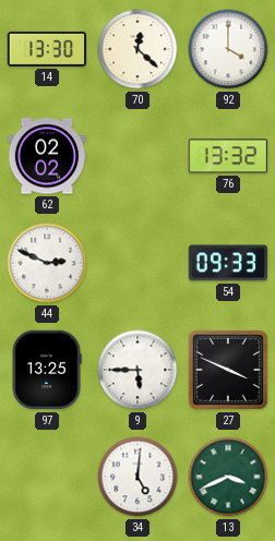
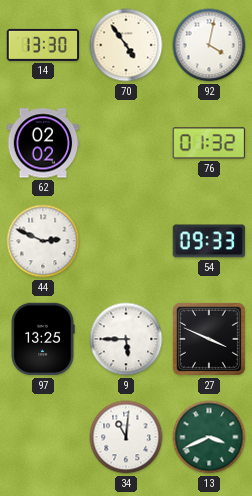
70: 12:22 -> 4:54
92: 4:00 -> 4:02
76: 13:32 -> 01:32
34: 5:01 -> 11:01
